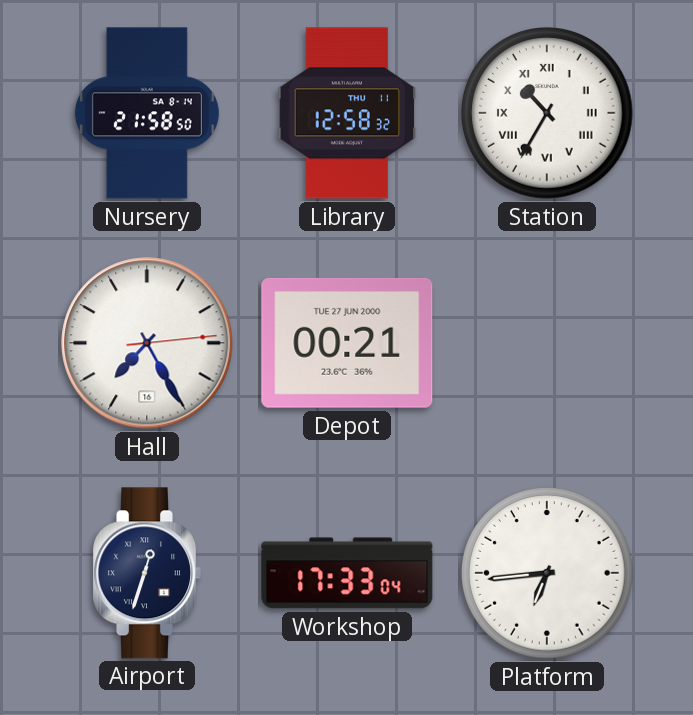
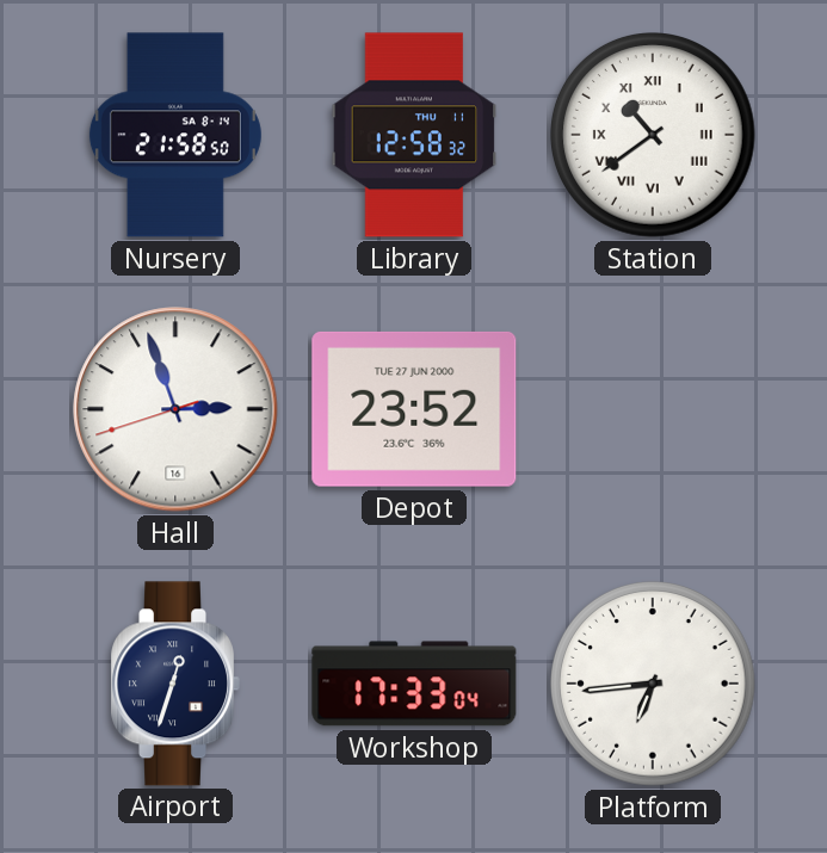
Station: 10:35 -> 10:39
Hall: 7:25 -> 2:56
Depot: 00:21 -> 23:52
